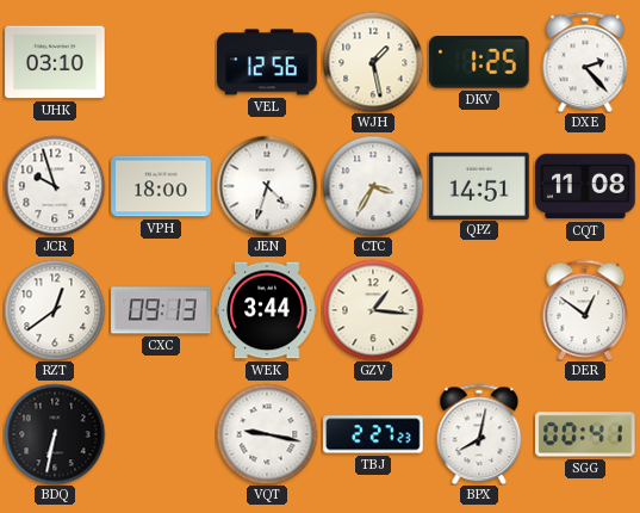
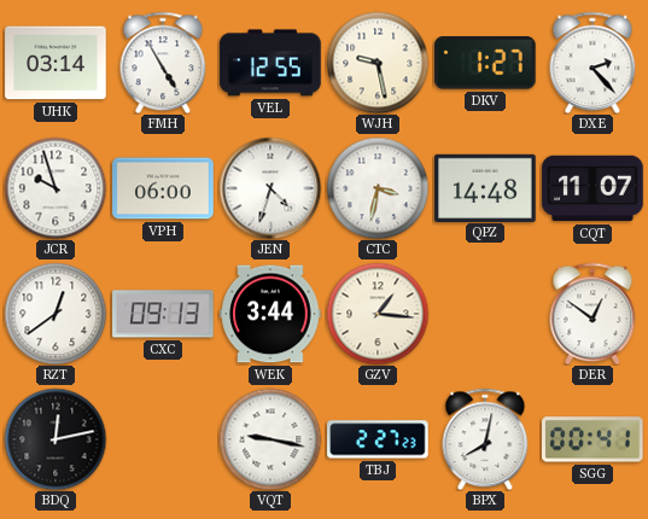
UHK: 03:10 -> 03:14
FMH: none -> 4:55
VEL: 12:56 -> 12:55
WJH: 1:28 -> 9:28
DKV: 1:25 -> 1:27
VPH: 18:00 -> 06:00
CTC: 3:35 -> 3:32
QPZ: 14:51 -> 14:48
CQT: 11:08 -> 11:07
BDQ: 6:32 -> 12:13
